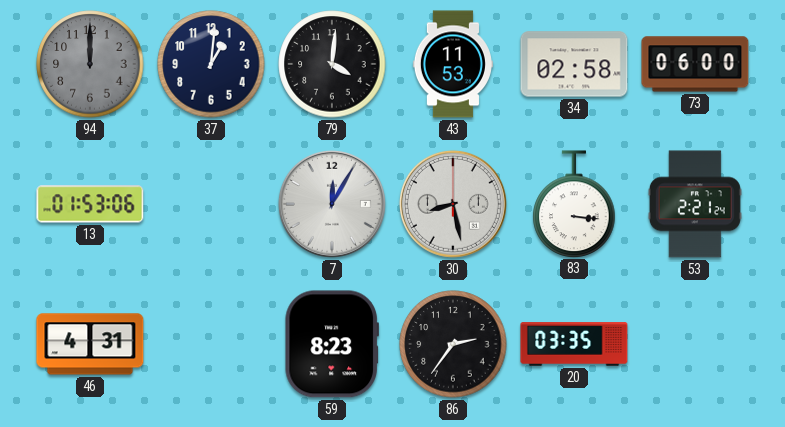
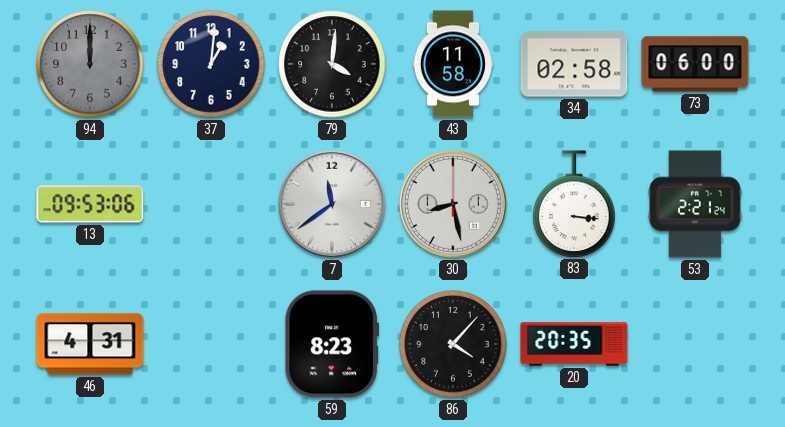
43: 11:53 -> 11:58
13: 01:53 -> 09:53
7: 12:05 -> 11:39
86: 2:36 -> 4:07
20: 03:35 -> 20:35
